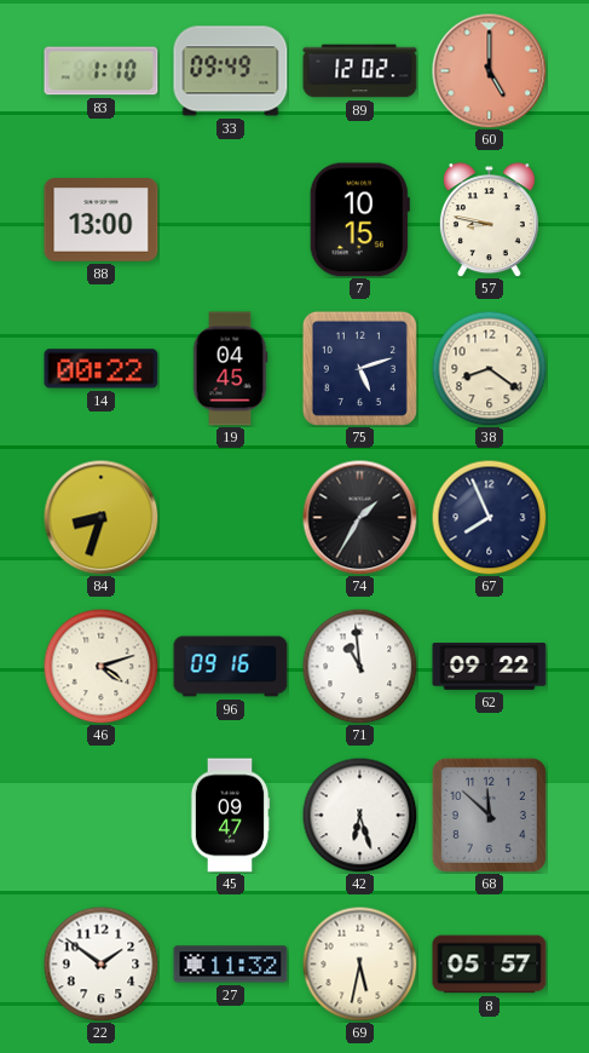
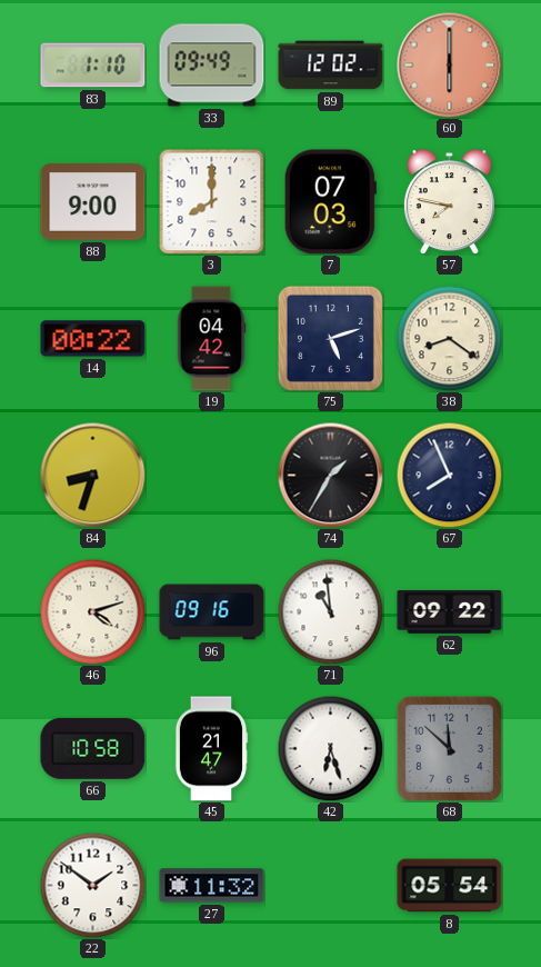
60: 5:00 -> 6:00
88: 13:00 -> 9:00
3: none -> 8:00
7: 10:15 -> 07:03
57: 8:47 -> 7:47
19: 04:45 -> 04:42
66: none -> 10:58
45: 09:47 -> 21:47
69: 5:32 -> none
8: 05:57 -> 05:54
